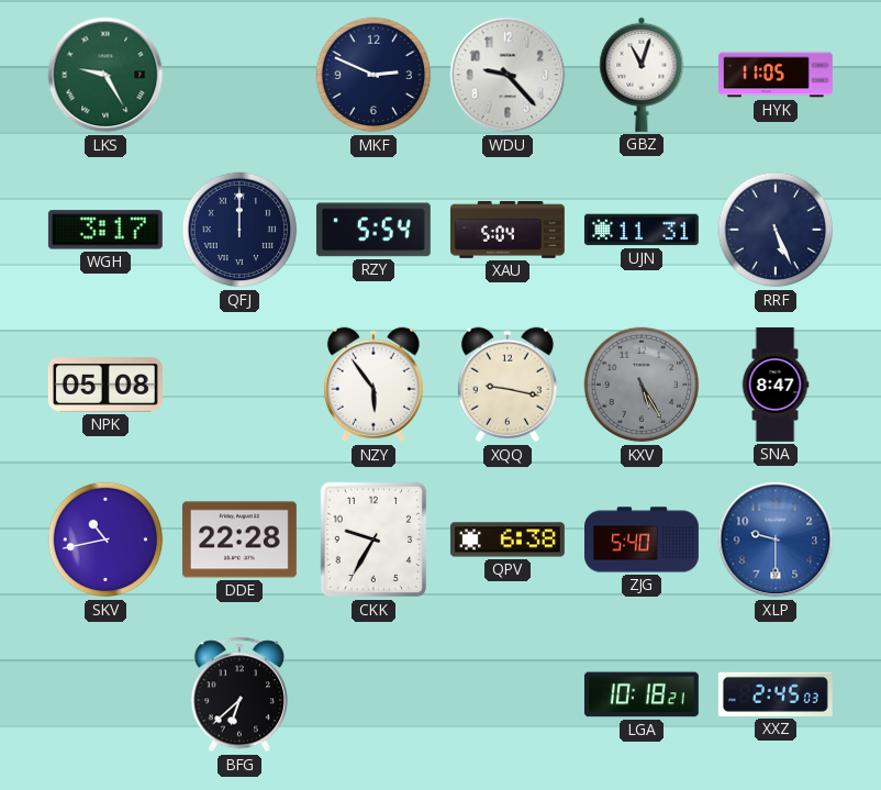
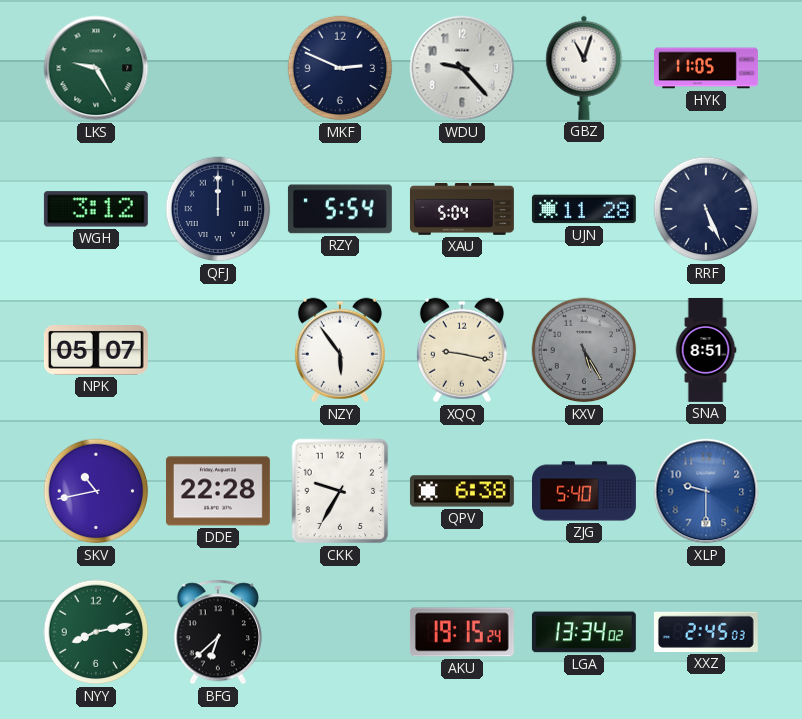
WGH: 3:17 -> 3:12
UJN: 11:31 -> 11:28
NPK: 05:08 -> 05:07
SNA: 8:47 -> 8:51
NYY: none -> 8:13
AKU: none -> 19:15
LGA: 10:18 -> 13:34
